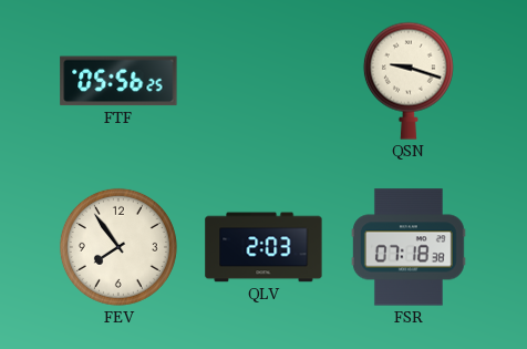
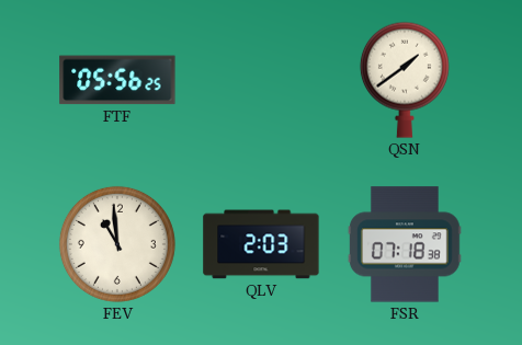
QSN: 9:18 -> 1:39
FEV: 7:54 -> 10:59
